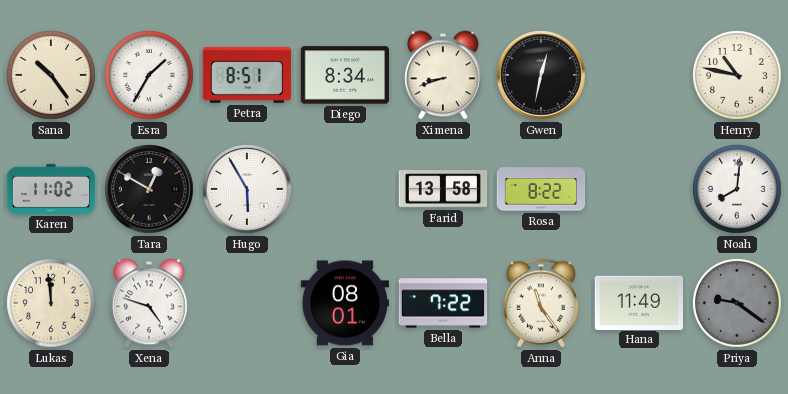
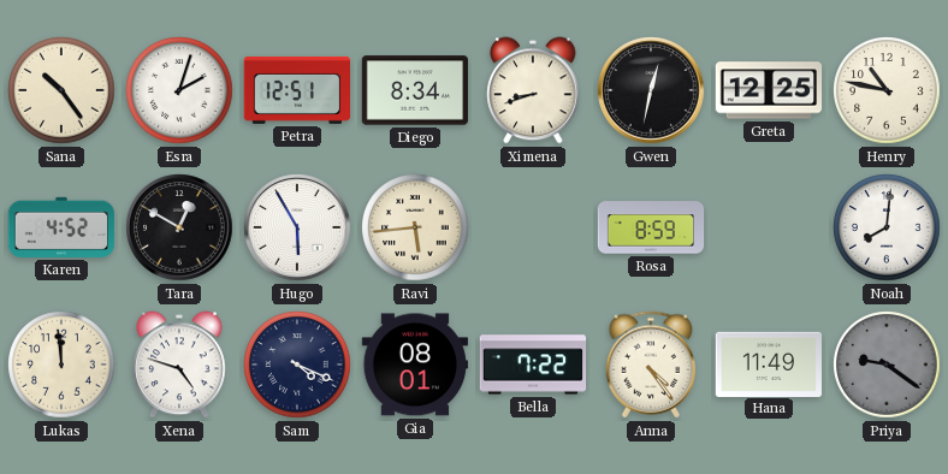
Esra: 1:35 -> 2:03
Petra: 8:51 -> 12:51
Greta: none -> 12:25
Karen: 11:02 -> 4:52
Ravi: none -> 5:44
Farid: 13:58 -> none
Rosa: 8:22 -> 8:59
Sam: none -> 4:19
Anna: 11:24 -> 4:24
